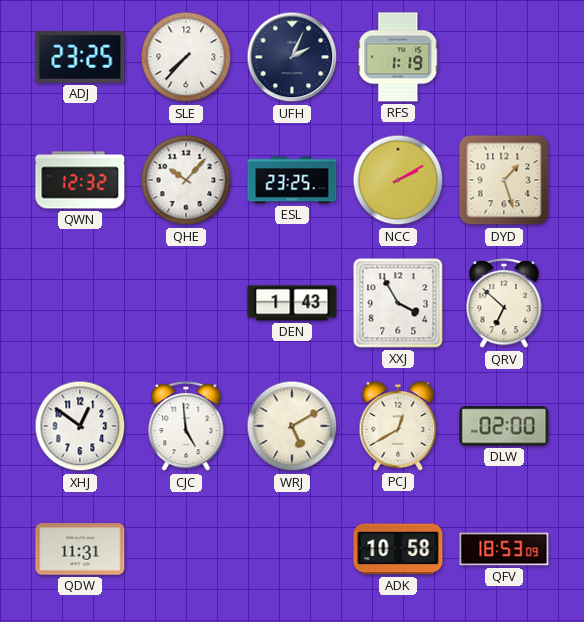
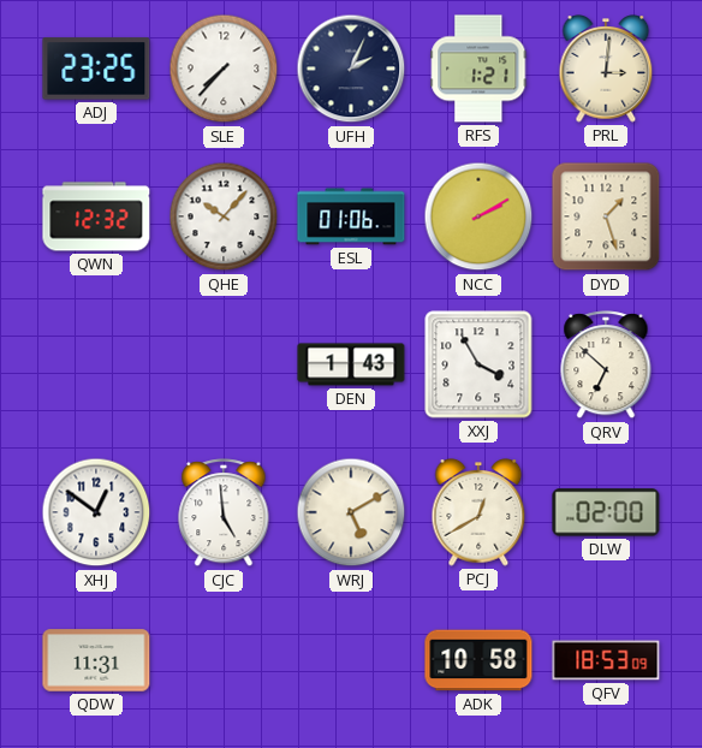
RFS: 1:19 -> 1:21
PRL: none -> 3:01
ESL: 23:25 -> 01:06
